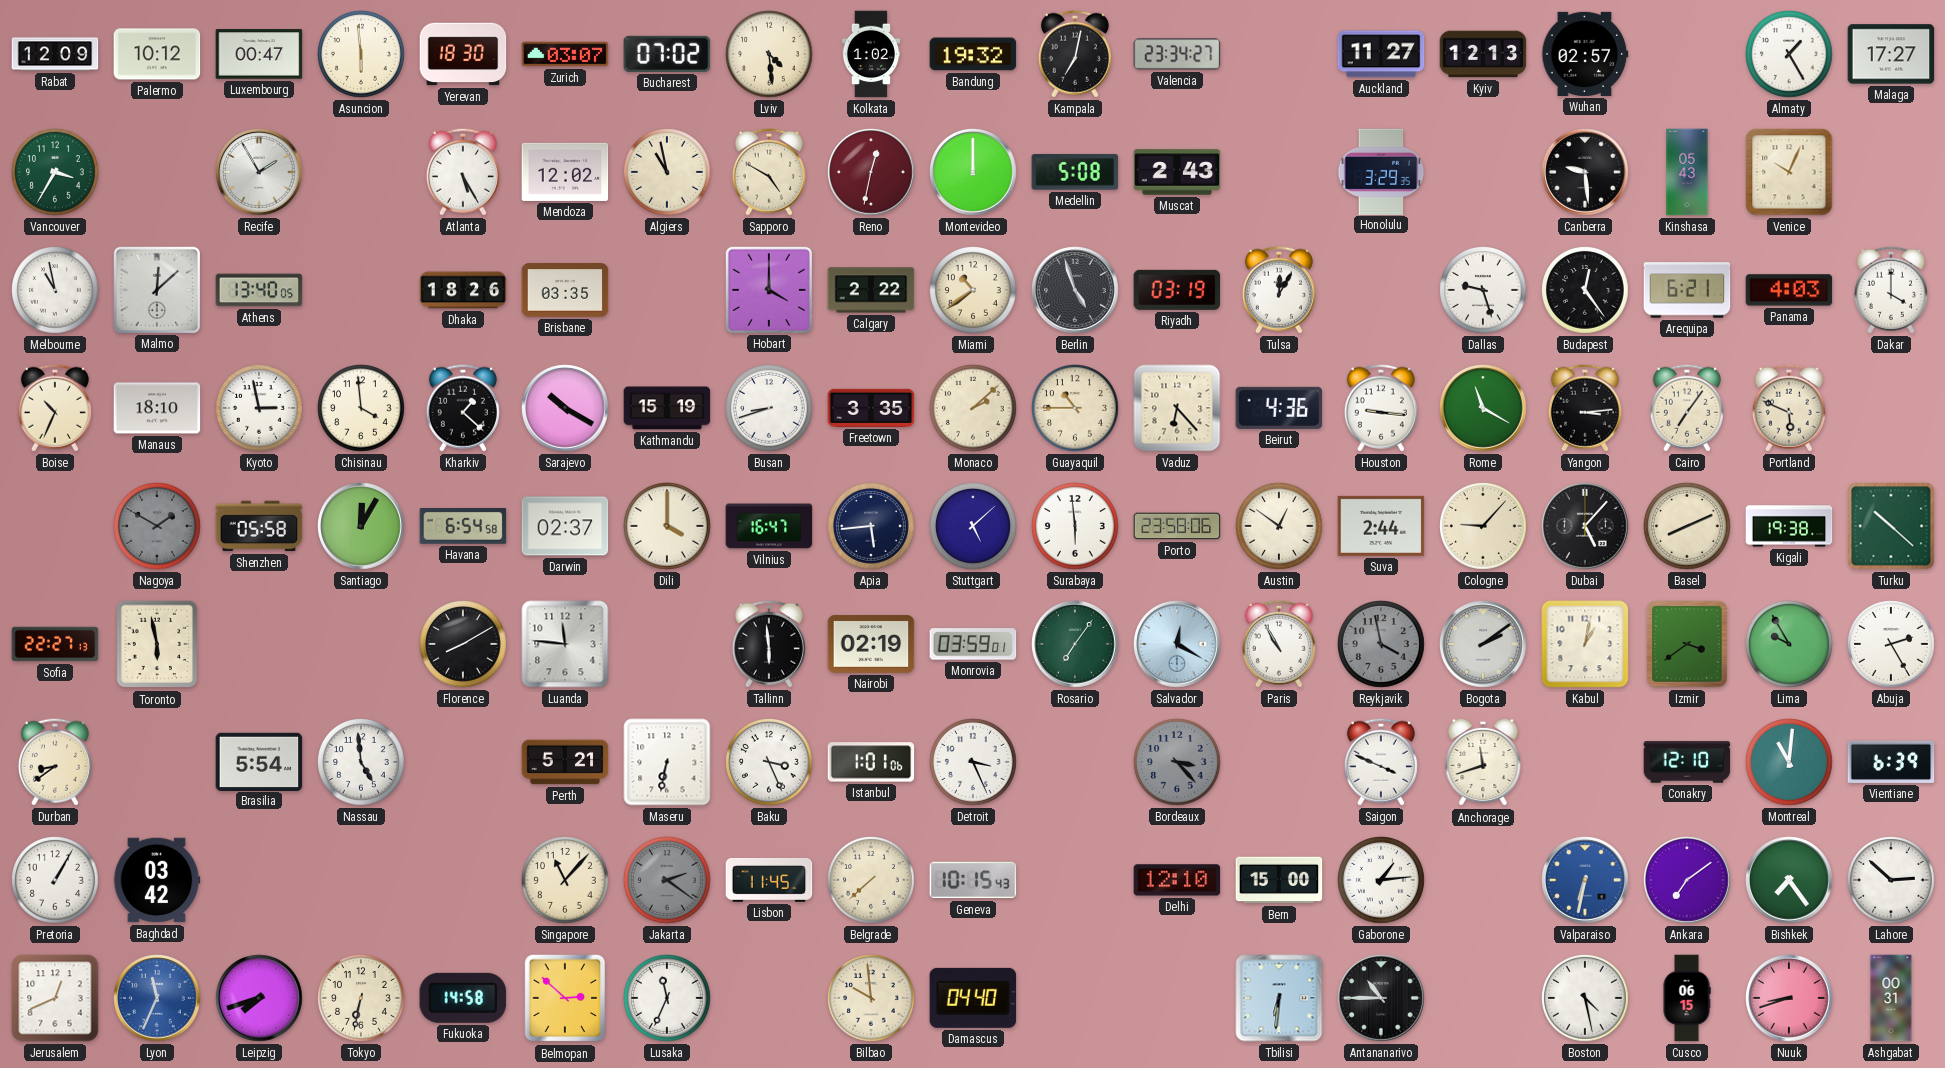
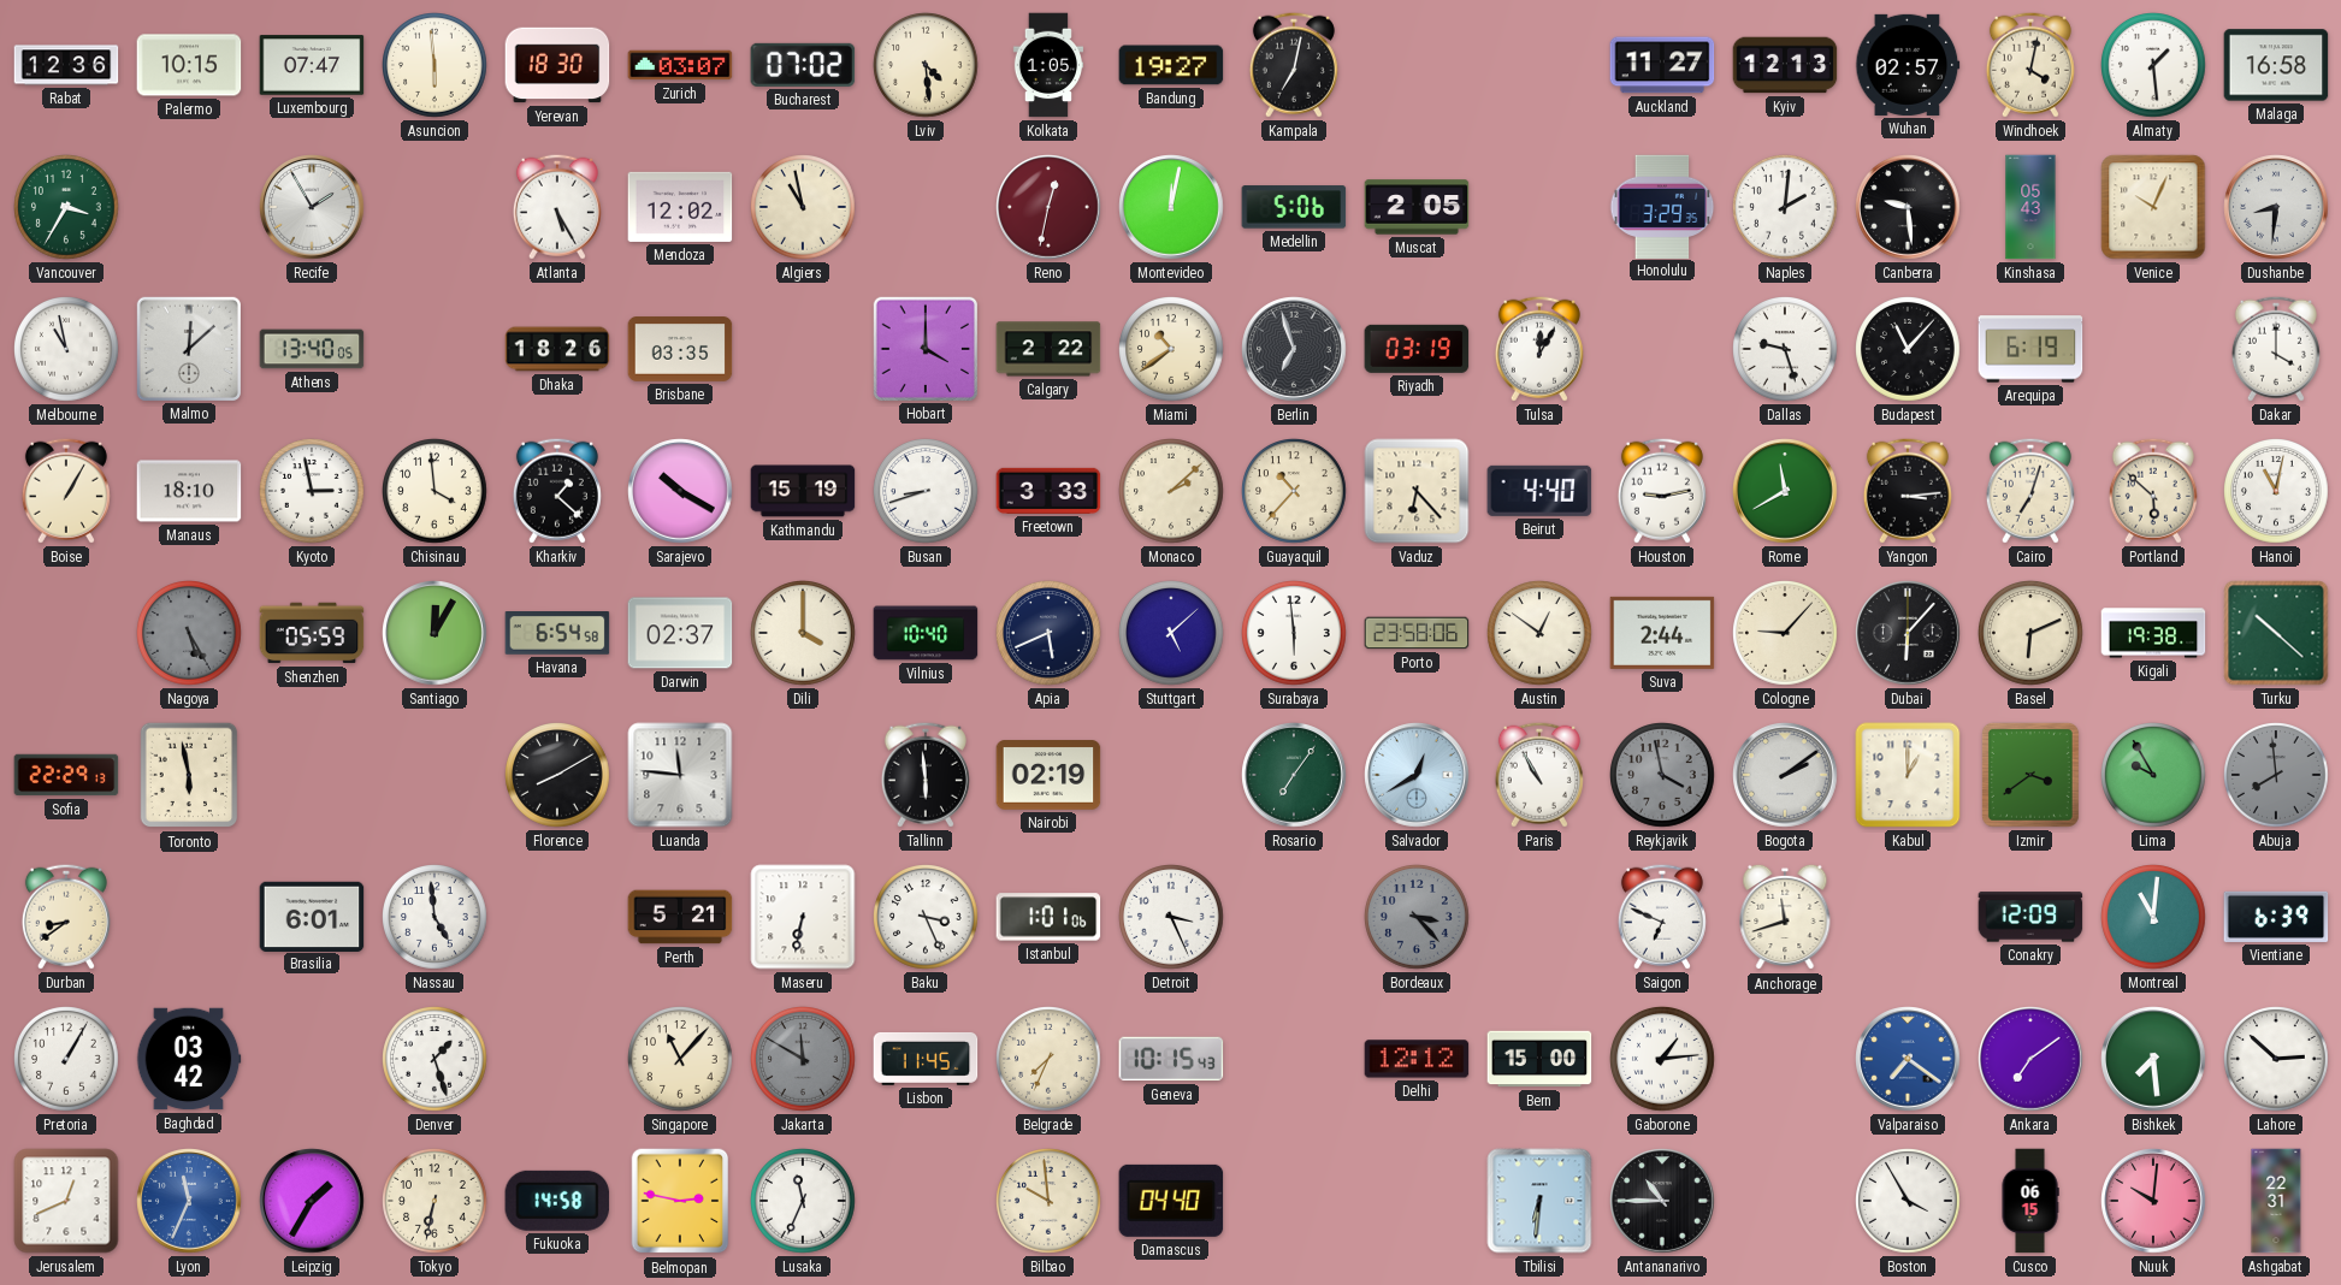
Rabat: 12:09 -> 12:36
Palermo: 10:12 -> 10:15
Luxembourg: 00:47 -> 07:47
Kolkata: 1:02 -> 1:05
Bandung: 19:32 -> 19:27
Valencia: 23:34 -> none
Windhoek: none -> 4:02
Almaty: 1:25 -> 1:29
Malaga: 17:27 -> 16:58
Sapporo: 4:50 -> none
Montevideo: 12:00 -> 12:02
Medellin: 5:08 -> 5:06
Muscat: 2:43 -> 2:05
Naples: none -> 2:01
Dushanbe: none -> 8:31
Berlin: 4:57 -> 6:57
Budapest: 12:24 -> 11:07
Arequipa: 6:21 -> 6:19
Panama: 4:03 -> none
Boise: 10:34 -> 1:05
Freetown: 3:35 -> 3:33
Guayaquil: 10:45 -> 10:37
Beirut: 4:36 -> 4:40
Houston: 9:16 -> 9:13
Rome: 11:20 -> 11:40
Cairo: 7:06 -> 7:03
Portland: 5:49 -> 5:52
Hanoi: none -> 11:02
Nagoya: 1:50 -> 5:25
Shenzhen: 05:58 -> 05:59
Vilnius: 16:47 -> 10:40
Apia: 5:44 -> 5:41
Dubai: 5:07 -> 6:07
Basel: 8:11 -> 6:11
Sofia: 22:27 -> 22:29
Monrovia: 03:59 -> none
Salvador: 12:20 -> 12:40
Kabul: 1:02 -> 1:00
Abuja: 2:25 -> 7:59
Abuja dial: white -> grey
Brasilia: 5:54 -> 6:01
Saigon: 3:49 -> 6:49
Conakry: 12:10 -> 12:09
Denver: none -> 1:27
Jakarta: 2:21 -> 11:50
Belgrade: 7:38 -> 7:34
Delhi: 12:10 -> 12:12
Valparaiso: 6:32 -> 7:21
Bishkek: 7:24 -> 7:29
Leipzig: 7:42 -> 1:35
Belmopan: 2:52 -> 2:47
Boston: 4:28 -> 3:55
Nuuk: 8:42 -> 10:01
Ashgabat: 00:31 -> 22:31
